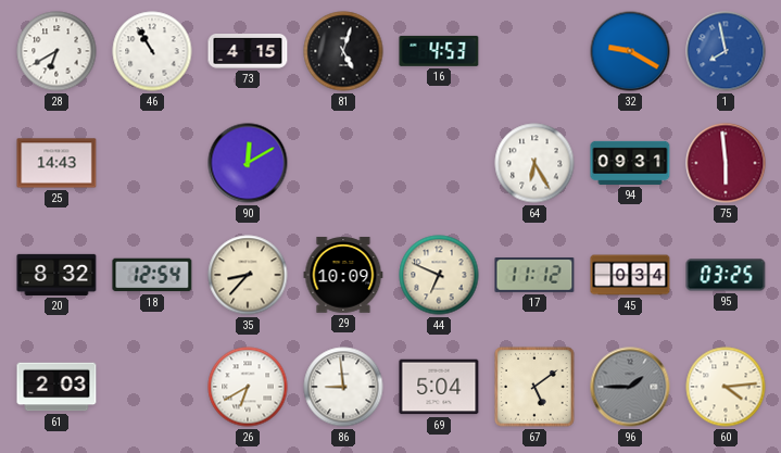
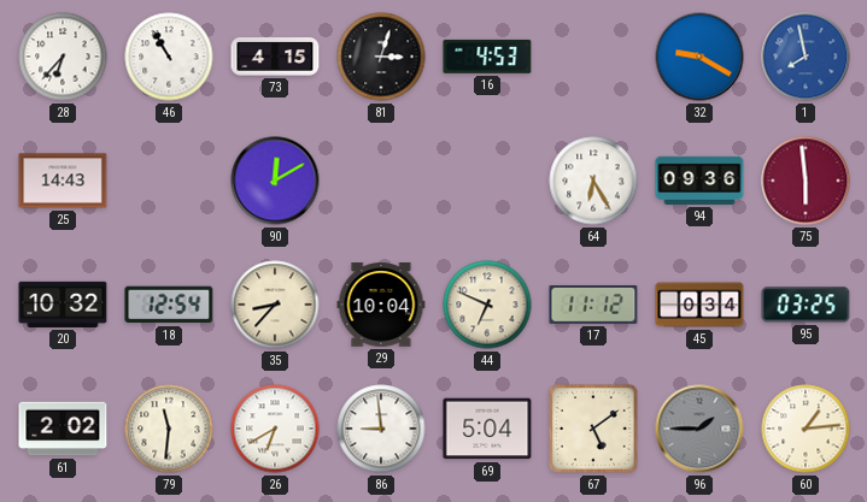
28: 6:40 -> 6:37
81: 5:03 -> 3:03
94: 09:31 -> 09:36
20: 8:32 -> 10:32
29: 10:09 -> 10:04
61: 2:03 -> 2:02
79: none -> 11:31
60: 4:14 -> 1:14
